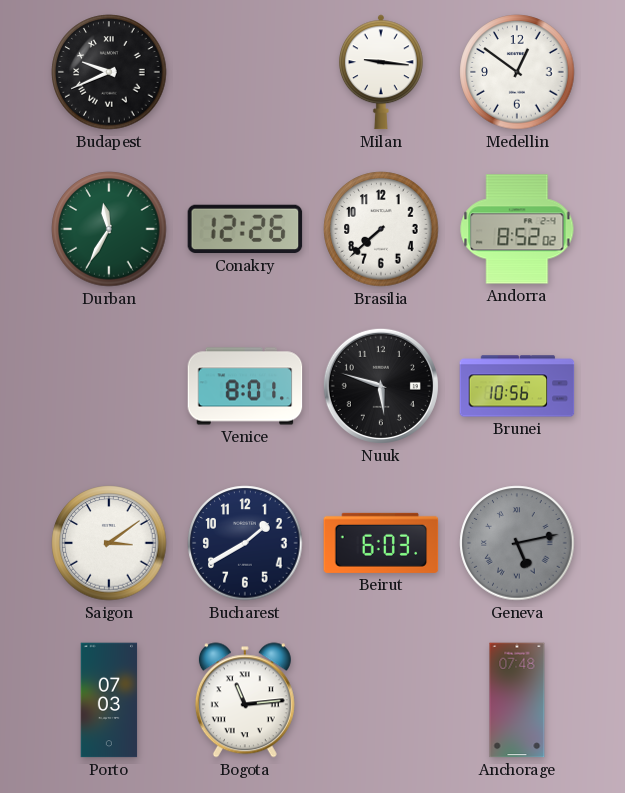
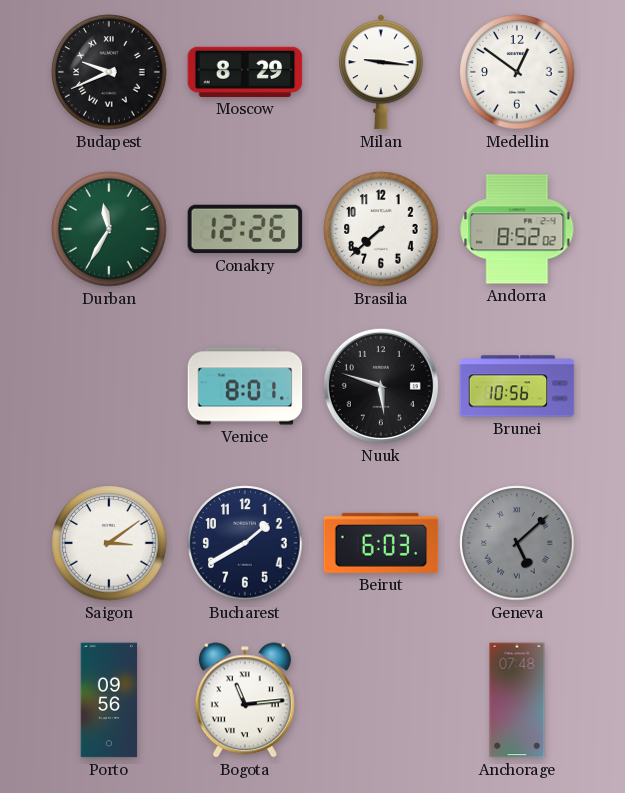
Moscow: none -> 8:29
Geneva: 5:13 -> 5:08
Porto: 07:03 -> 09:56
